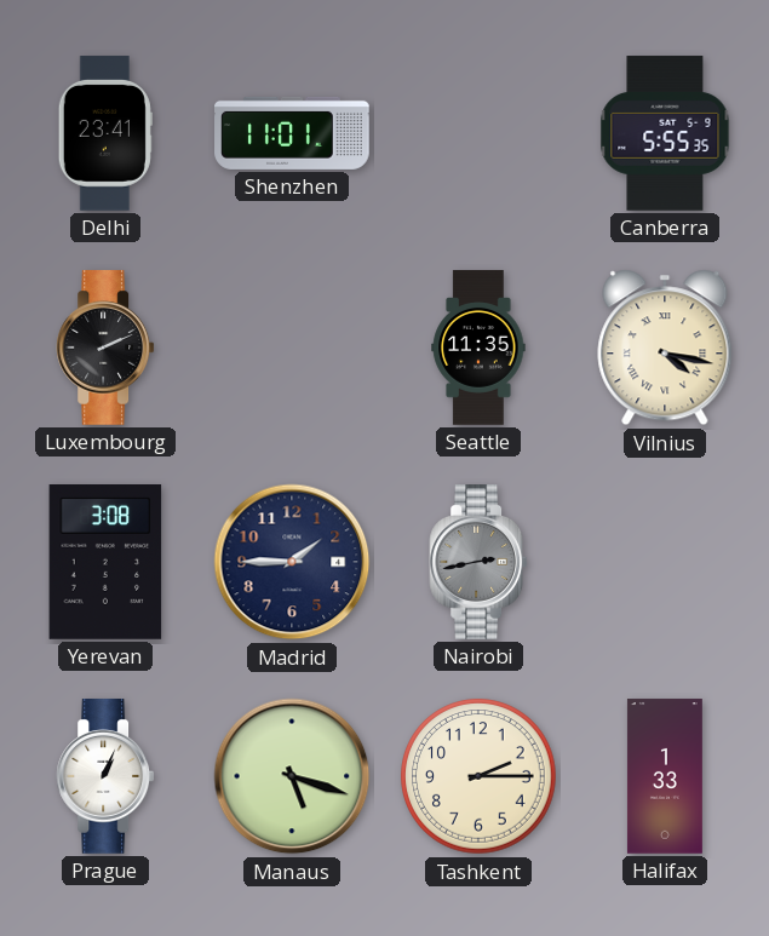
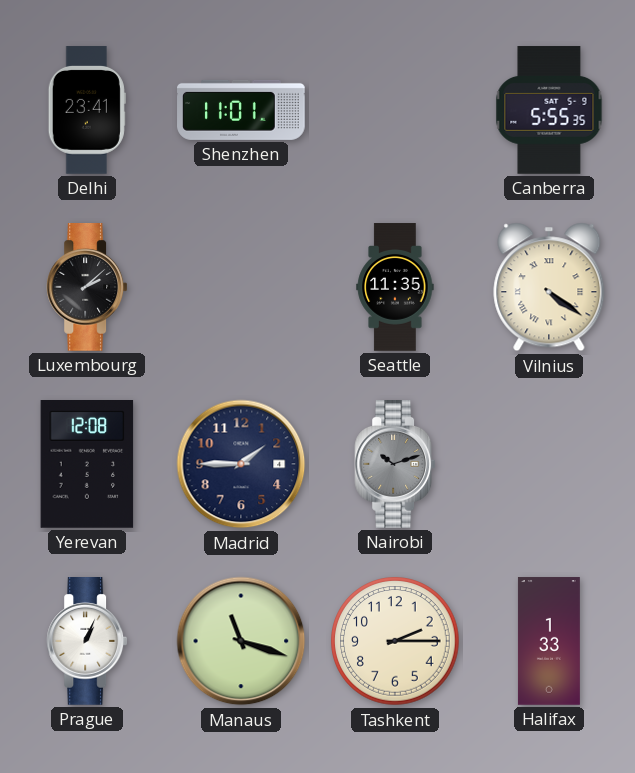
Luxembourg: 2:11 -> 2:08
Vilnius: 4:17 -> 4:21
Yerevan: 3:08 -> 12:08
Nairobi: 2:43 -> 10:12
Manaus: 5:18 -> 11:18
